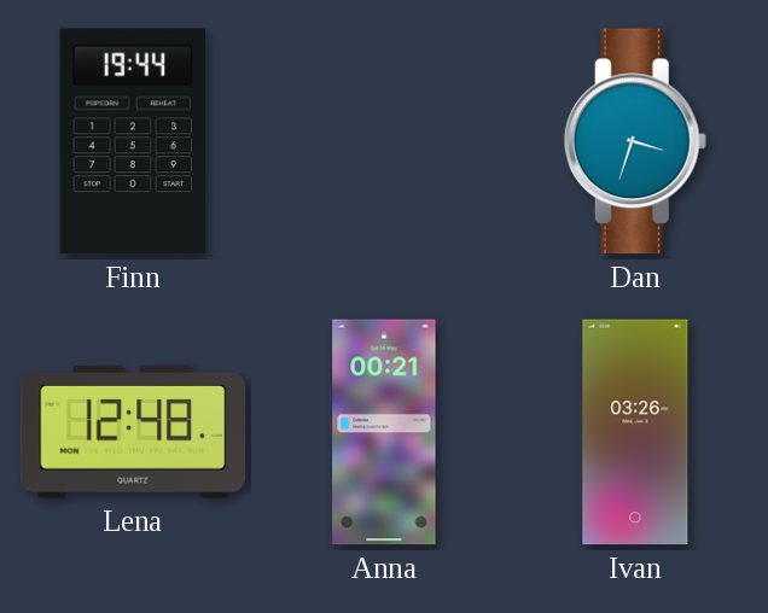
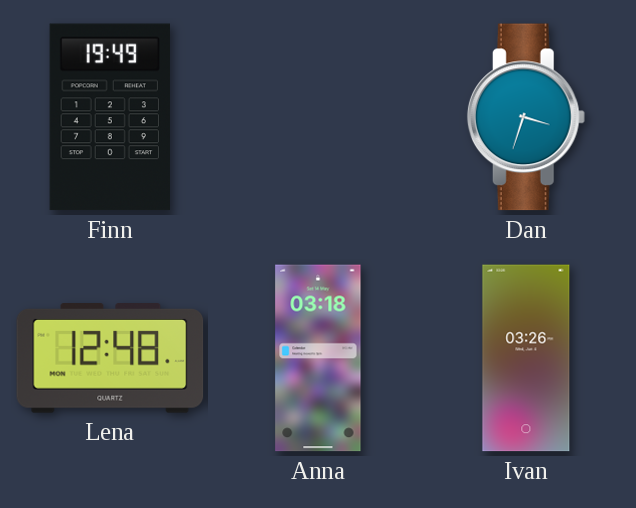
Finn: 19:44 -> 19:49
Anna: 00:21 -> 03:18
